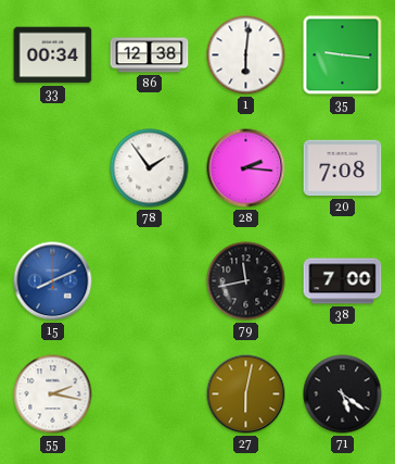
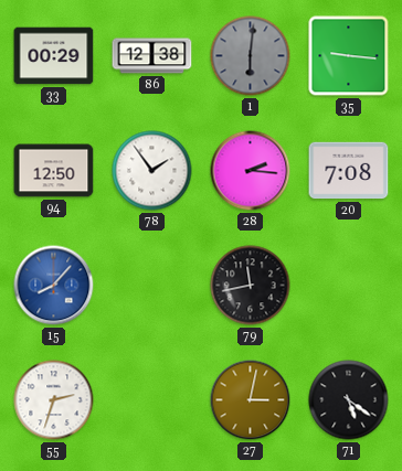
33: 00:34 -> 00:29
1 dial: white -> grey
94: none -> 12:50
15: 8:11 -> 8:07
38: 7:00 -> none
55: 2:17 -> 2:33
27: 6:02 -> 3:02
